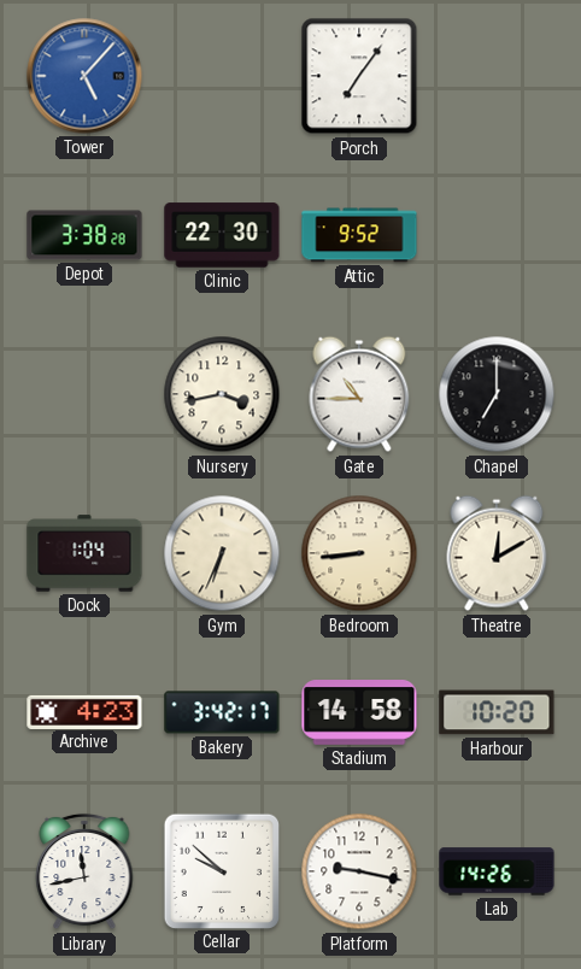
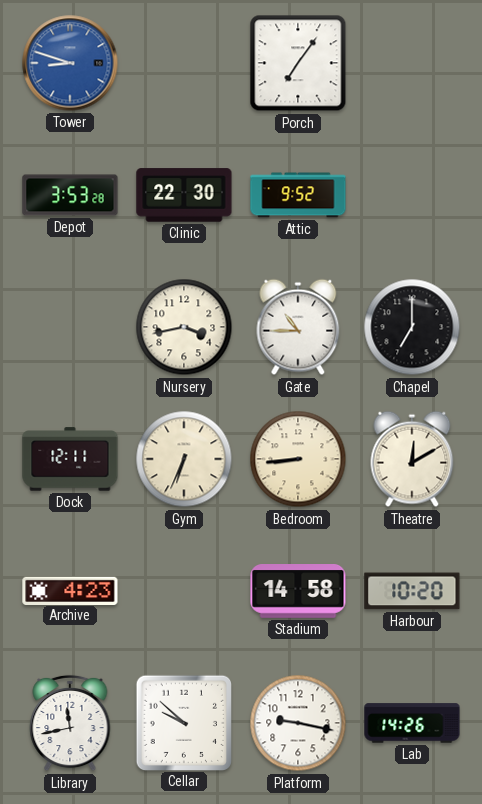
Tower: 5:07 -> 8:48
Depot: 3:38 -> 3:53
Dock: 1:04 -> 12:11
Bakery: 3:42 -> none
